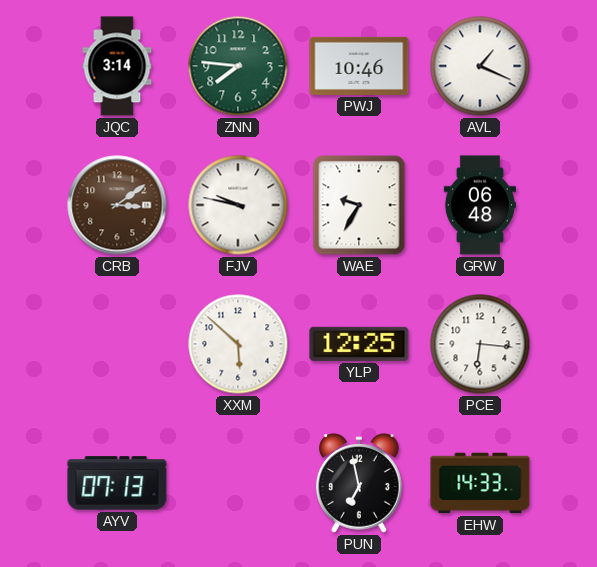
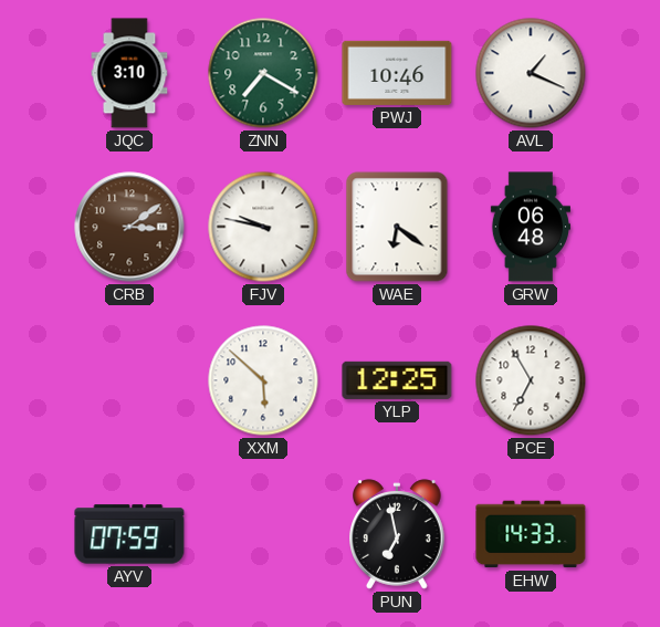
JQC: 3:14 -> 3:10
ZNN: 7:46 -> 7:20
WAE: 9:35 -> 6:21
PCE: 6:16 -> 6:55
AYV: 07:13 -> 07:59
